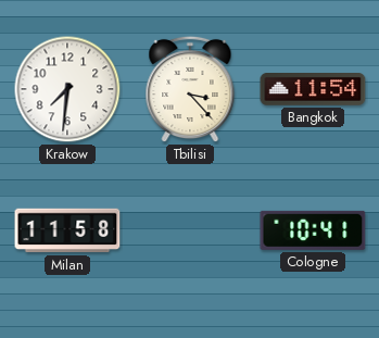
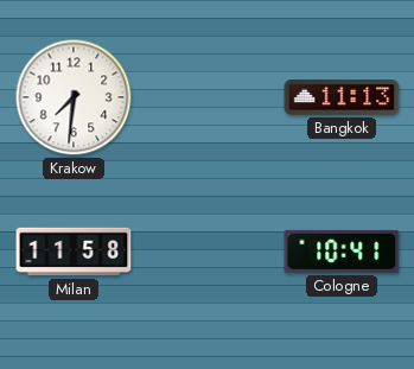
Tbilisi: 3:23 -> none
Bangkok: 11:54 -> 11:13
